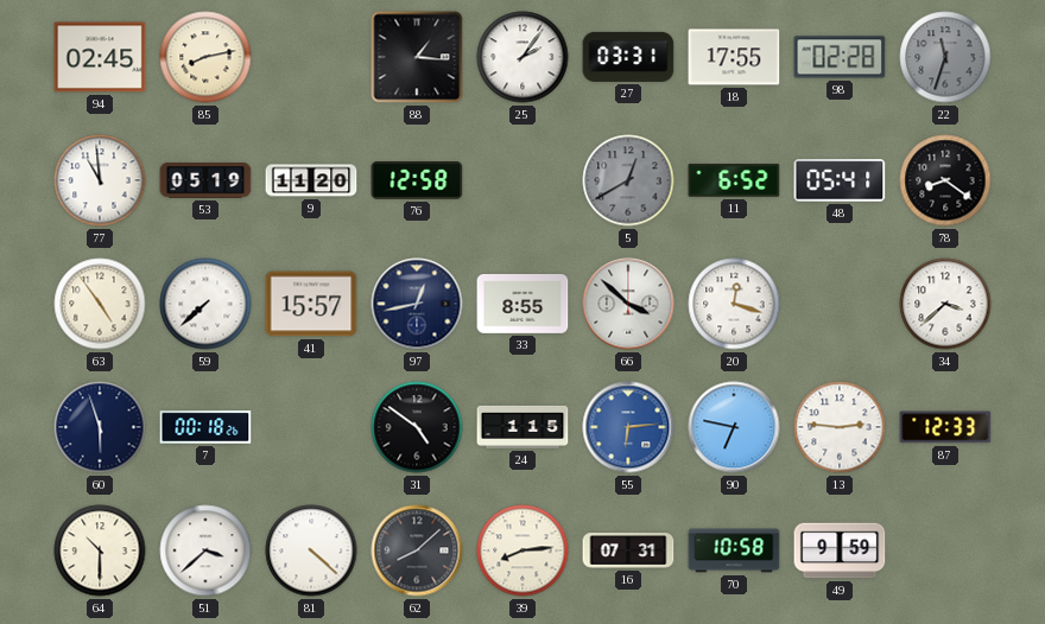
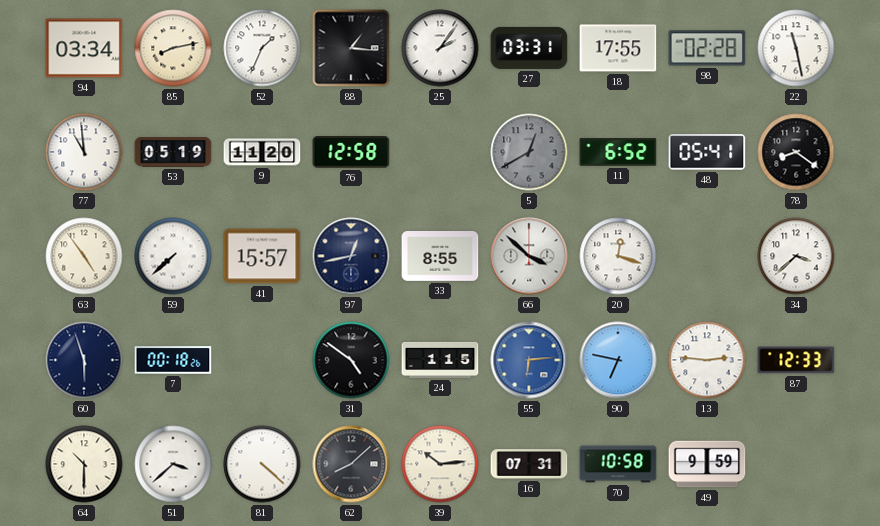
94: 02:45 -> 03:34
52: none -> 1:34
22: 11:33 -> 11:28
22 dial: grey -> white
39: 8:14 -> 10:14
